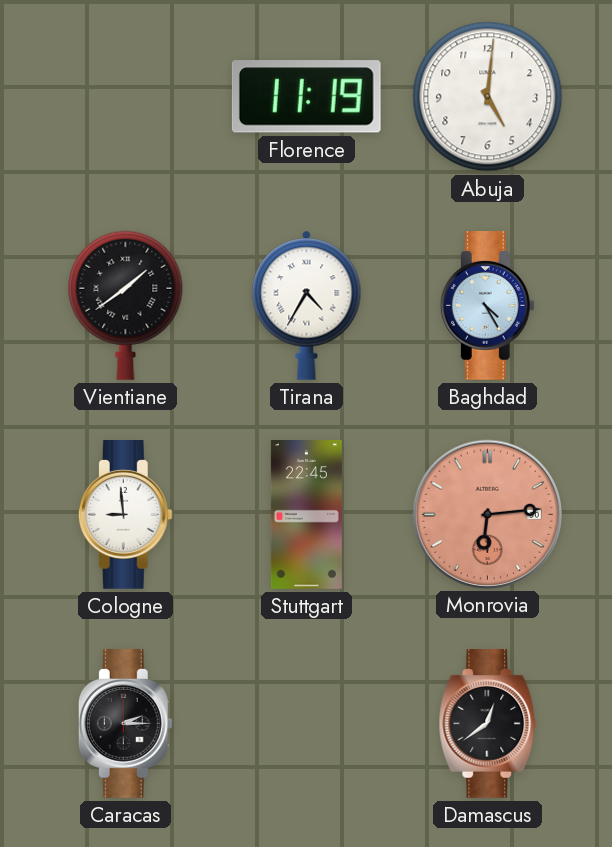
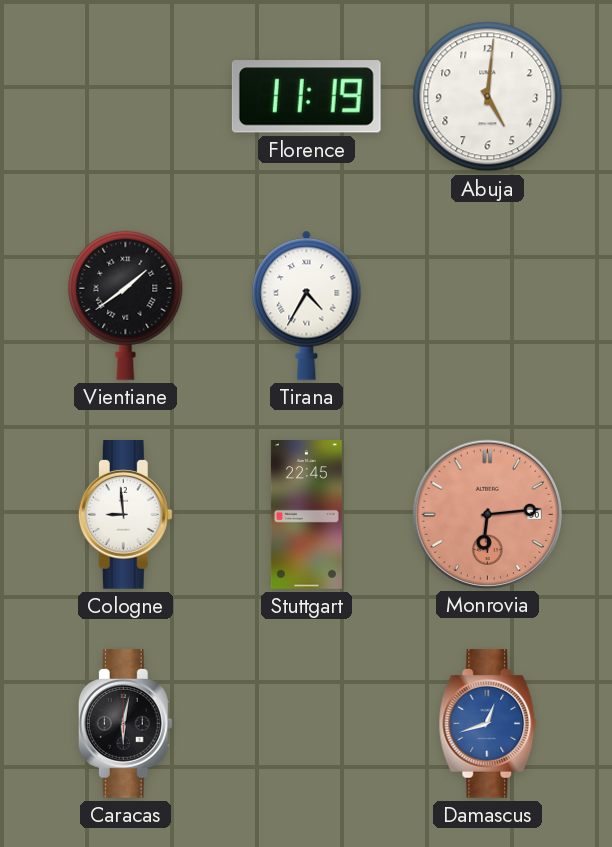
Baghdad: 4:25 -> none
Caracas: 2:15 -> 6:02
Damascus: 12:39 -> 12:42
Damascus dial: black -> blue
